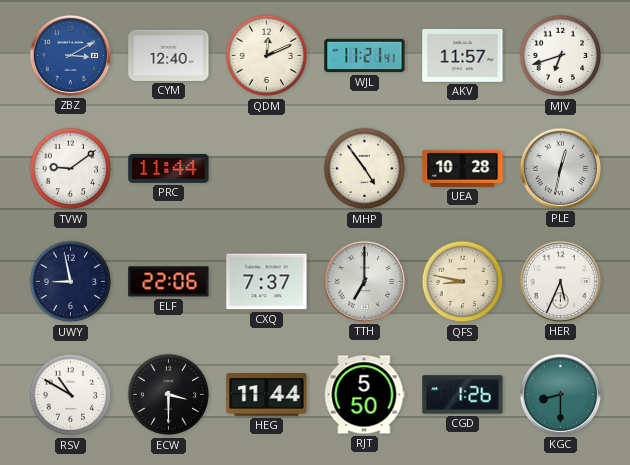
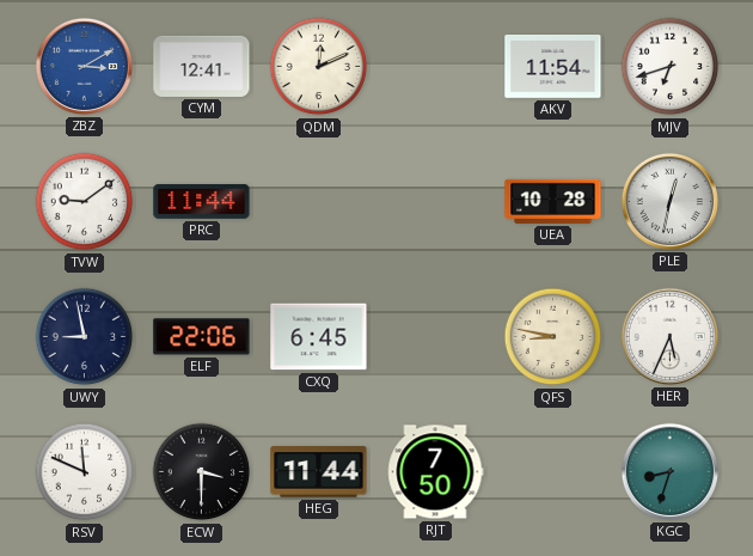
CYM: 12:40 -> 12:41
WJL: 11:21 -> none
AKV: 11:57 -> 11:54
MHP: 4:54 -> none
CXQ: 7:37 -> 6:45
TTH: 7:00 -> none
RSV: 10:50 -> 11:49
RJT: 5:50 -> 7:50
CGD: 1:26 -> none
KGC: 8:30 -> 8:33
